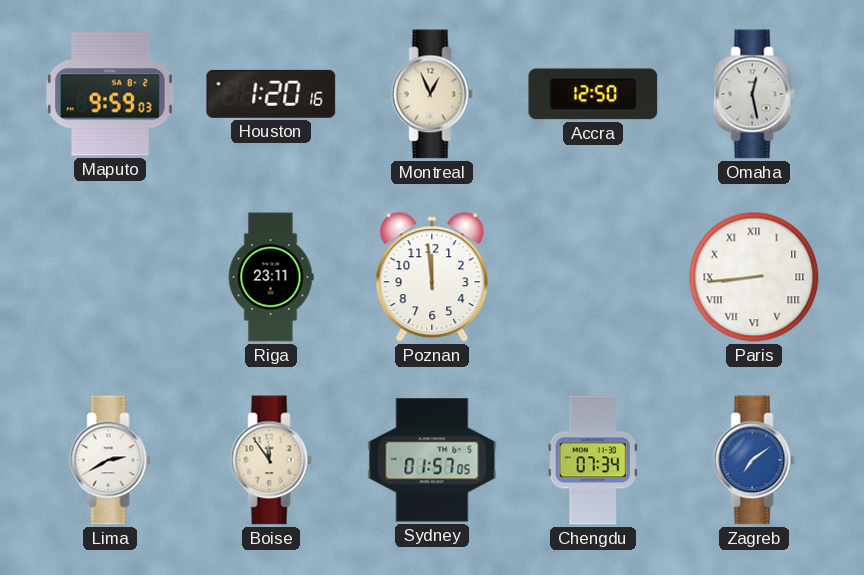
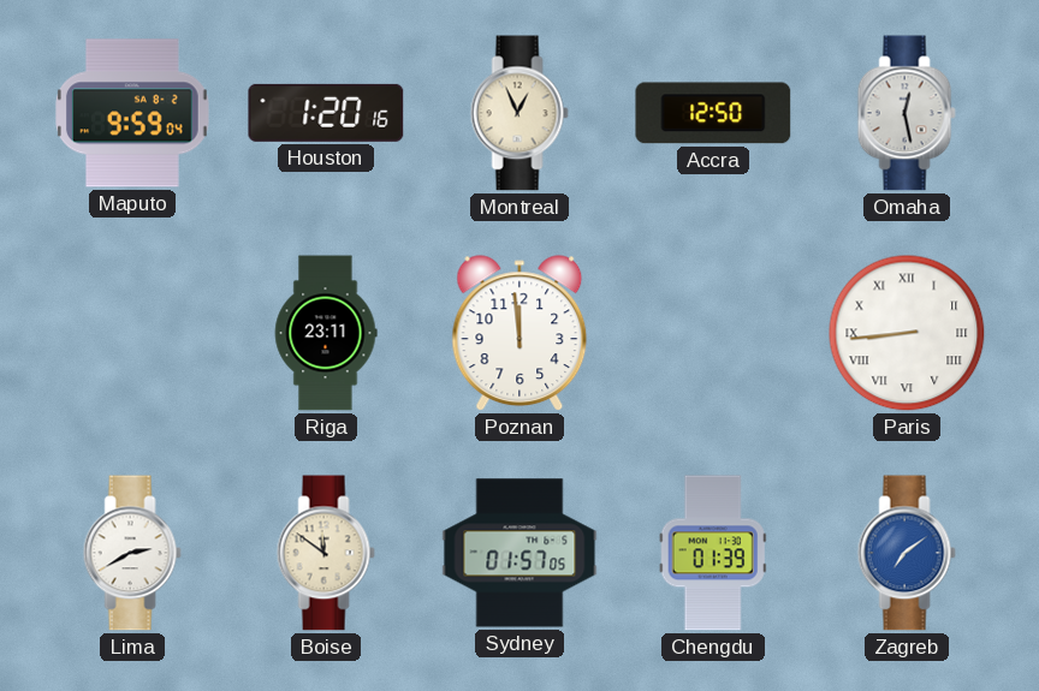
Maputo: 9:59:03 -> 9:59:04
Boise: 11:54 -> 11:51
Chengdu: 07:34 -> 01:39
